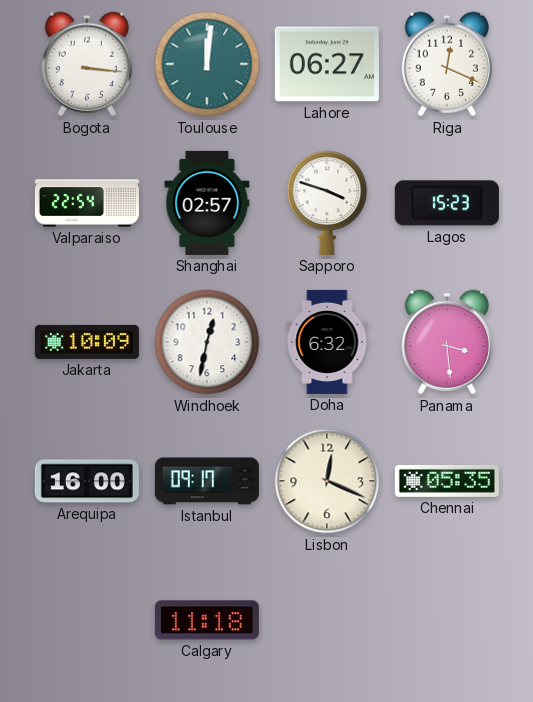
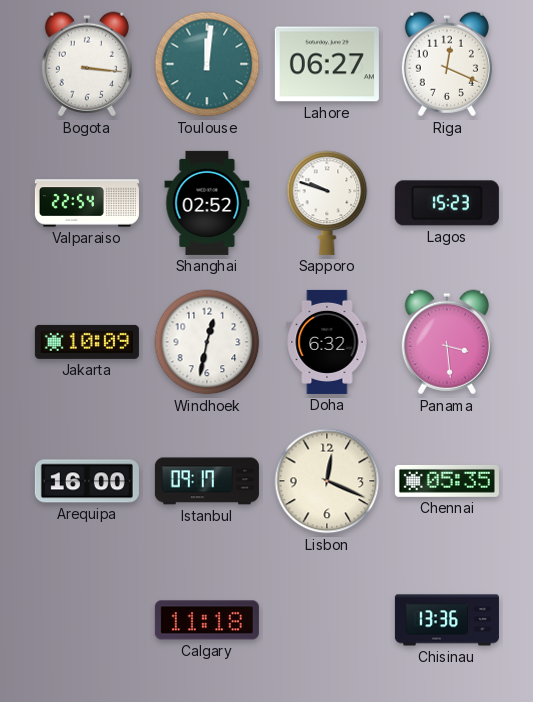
Shanghai: 02:57 -> 02:52
Sapporo: 3:48 -> 9:48
Chisinau: none -> 13:36
